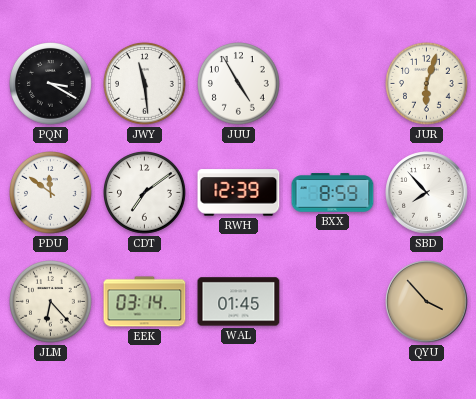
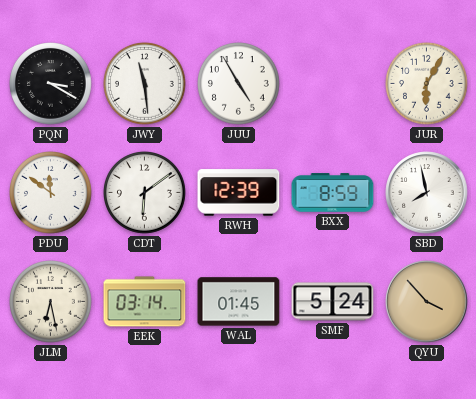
JUR: 6:03 -> 6:05
CDT: 7:09 -> 6:09
SBD: 7:53 -> 7:58
JLM: 6:23 -> 6:28
SMF: none -> 5:24
